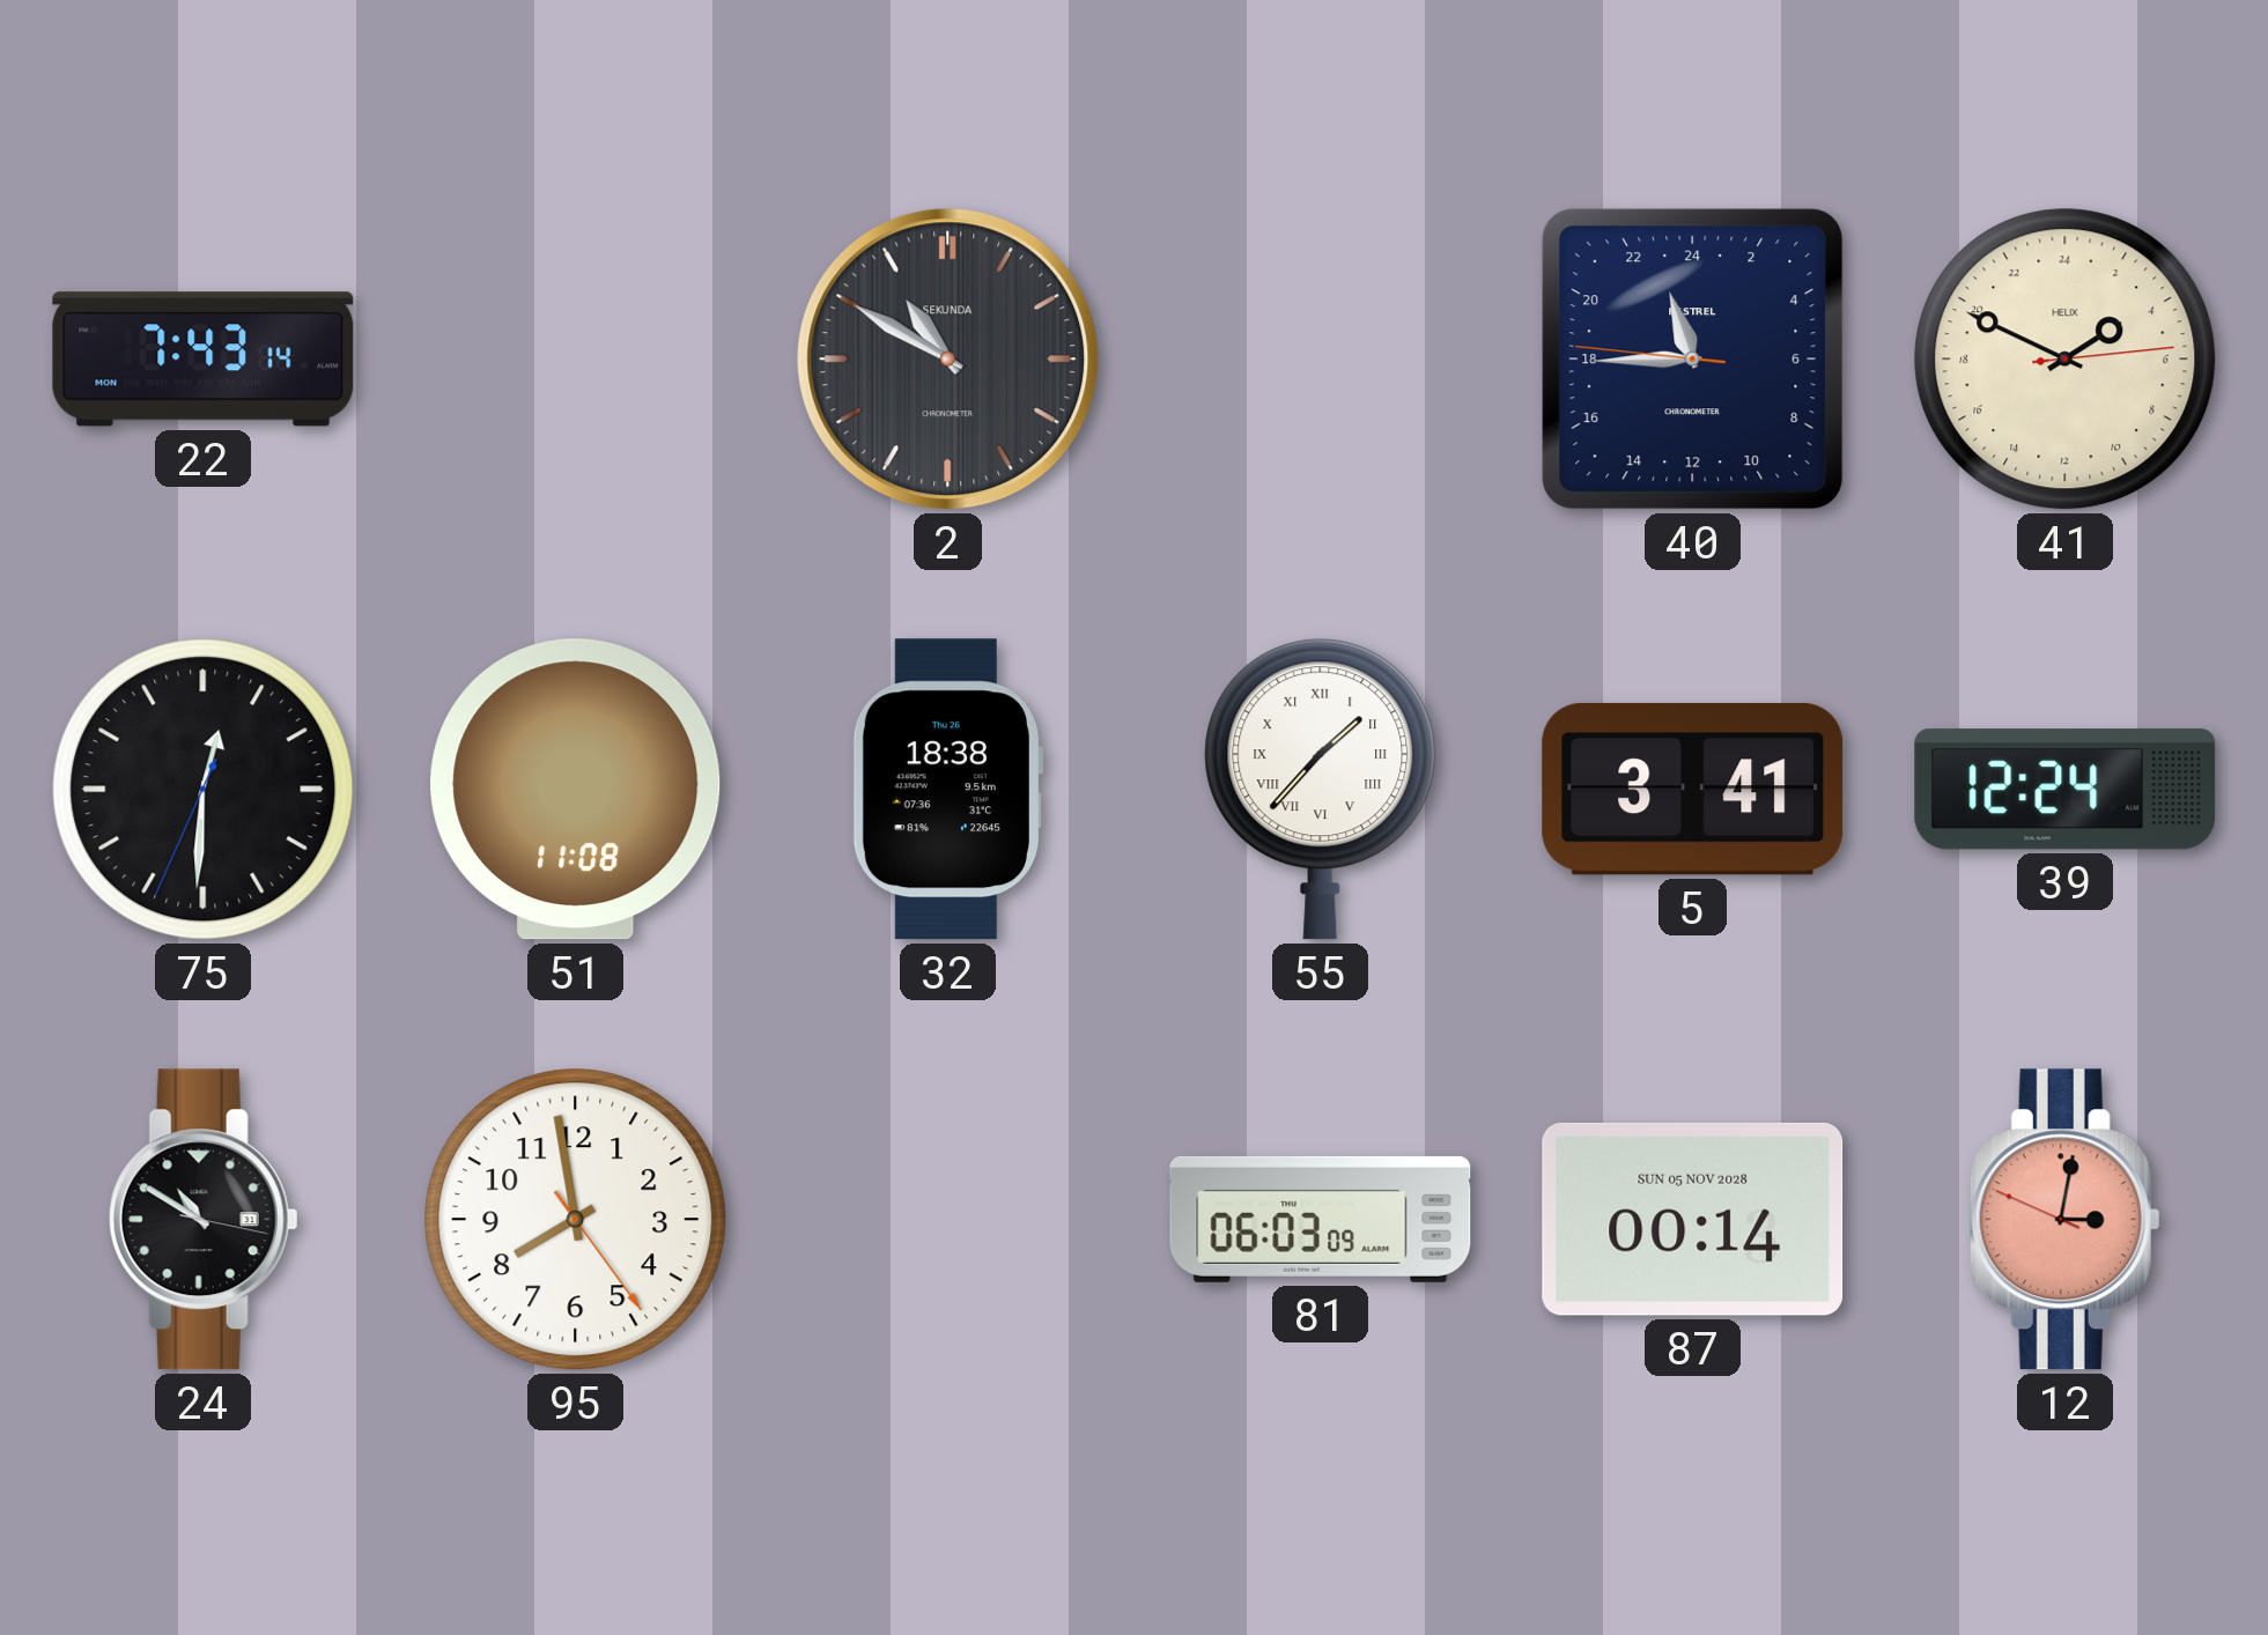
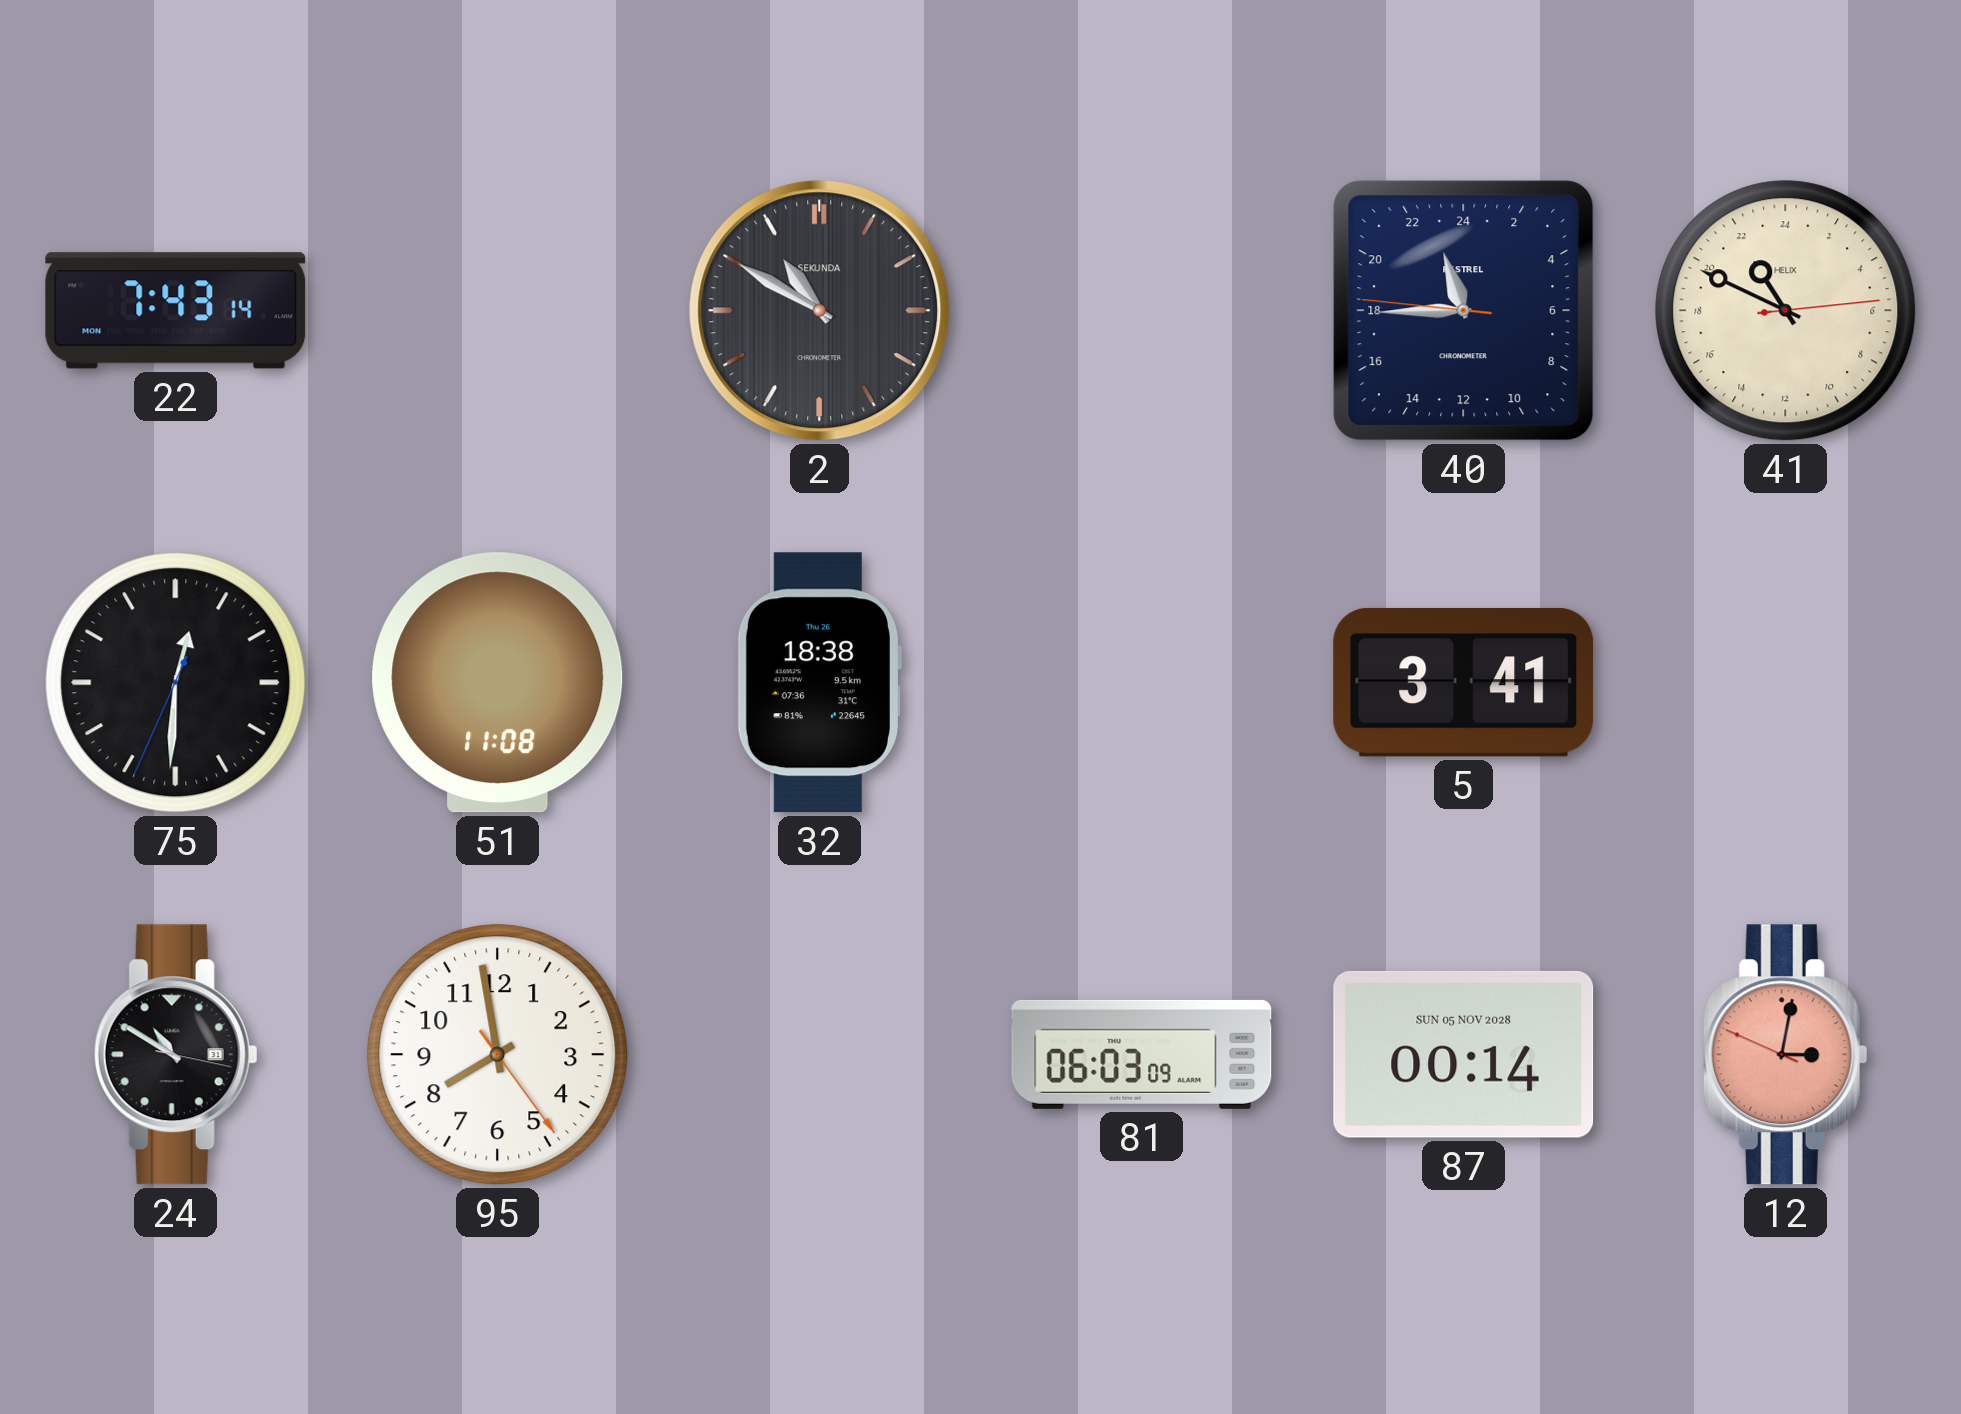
41: 3:49 -> 21:49
55: 1:37 -> none
39: 12:24 -> none
